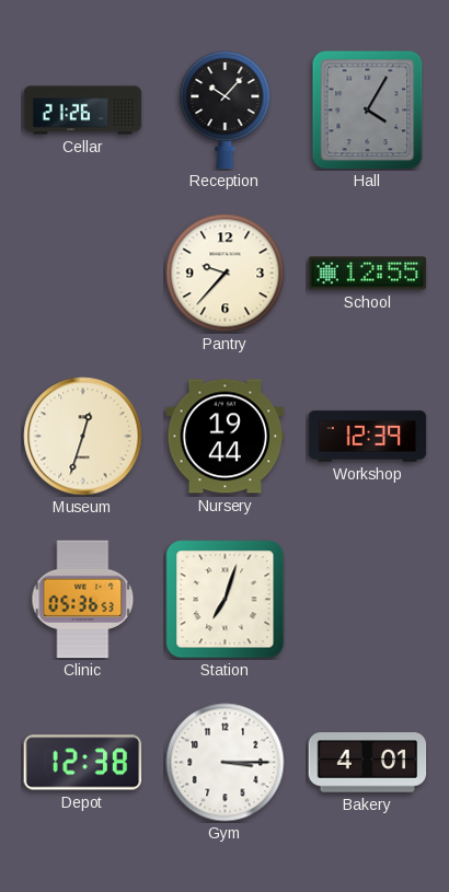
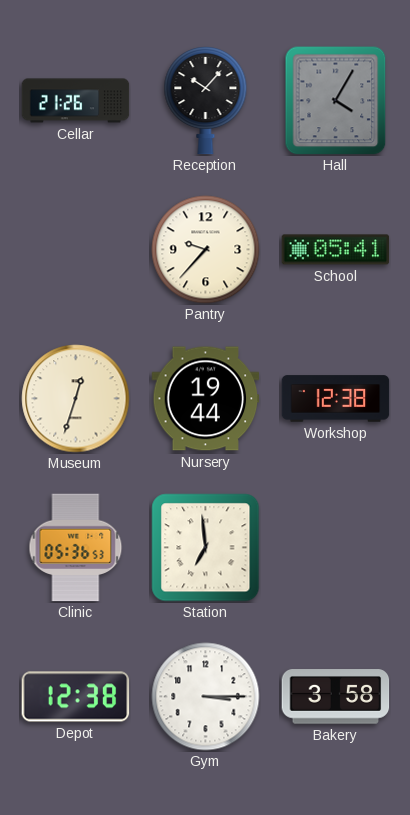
School: 12:55 -> 05:41
Workshop: 12:39 -> 12:38
Station: 7:03 -> 6:59
Bakery: 4:01 -> 3:58
